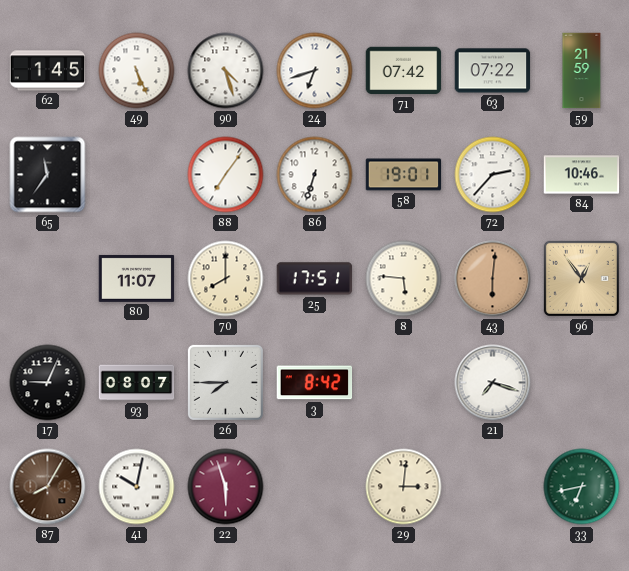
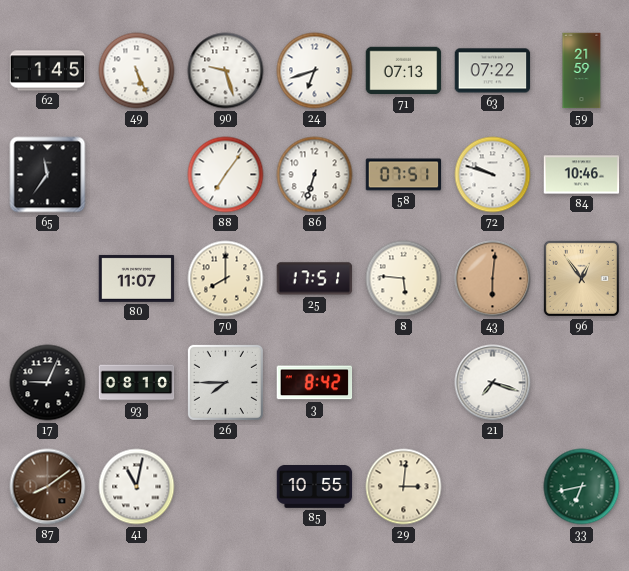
90: 4:27 -> 9:27
71: 07:42 -> 07:13
58: 19:01 -> 07:51
72: 2:37 -> 9:48
93: 08:07 -> 08:10
87: 8:05 -> 8:09
41: 10:02 -> 11:02
22: 5:57 -> none
85: none -> 10:55
